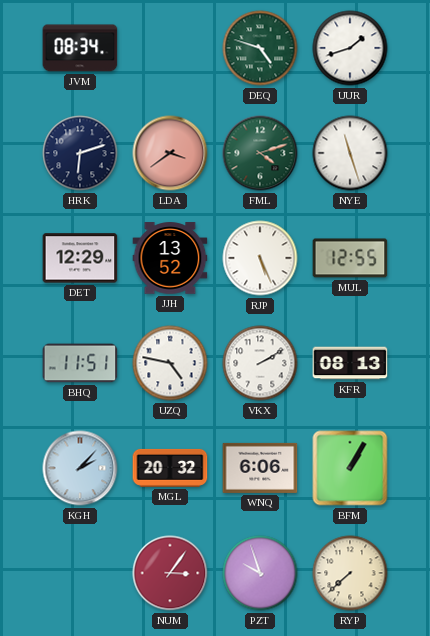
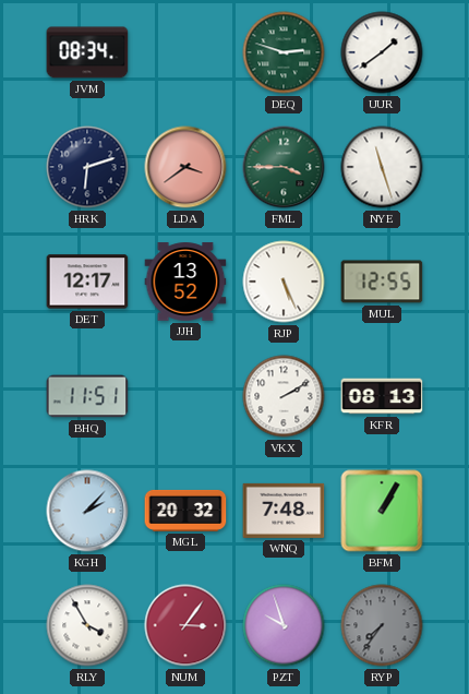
DEQ: 4:48 -> 2:48
UUR: 1:42 -> 1:39
FML: 4:12 -> 3:45
DET: 12:29 -> 12:17
UZQ: 4:47 -> none
WNQ: 6:06 -> 7:48
RLY: none -> 3:55
RYP: 7:38 -> 7:36
RYP dial: cream -> grey
